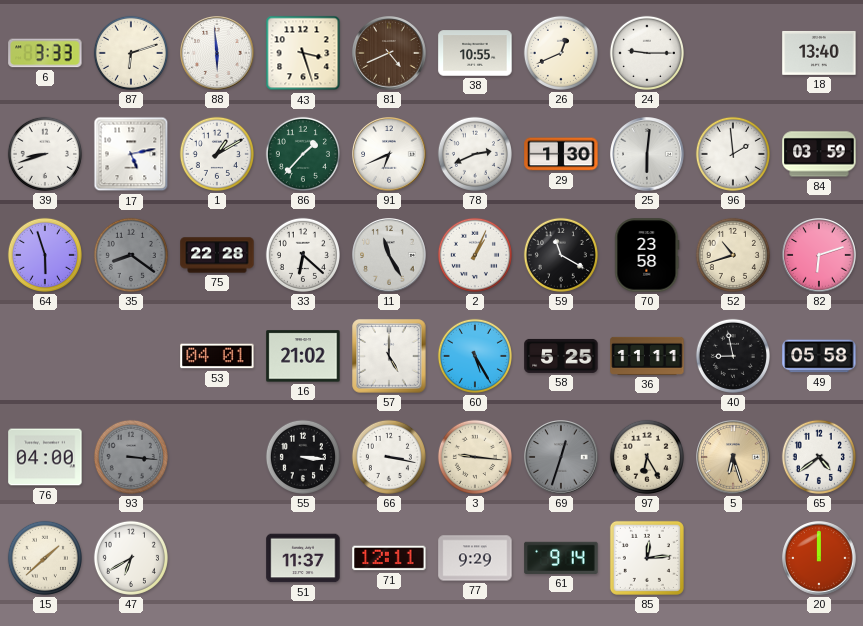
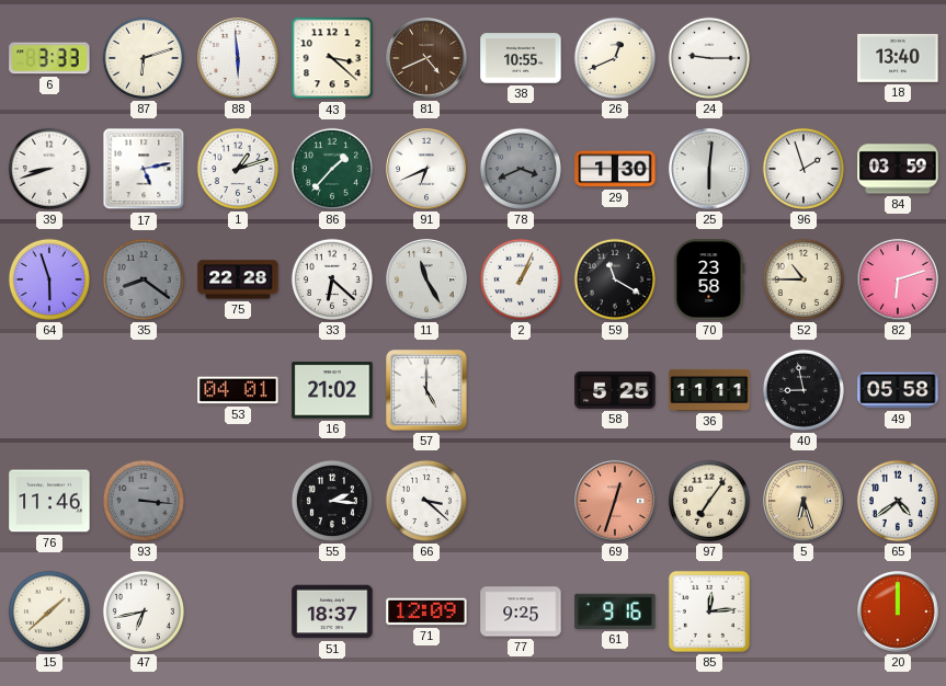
43: 3:27 -> 3:22
1: 1:10 -> 1:12
78: 2:41 -> 3:41
78 dial: white -> grey
96: 1:59 -> 1:57
52: 10:42 -> 10:45
60: 5:25 -> none
76: 04:00 -> 11:46
55: 3:16 -> 2:16
66: 3:17 -> 3:22
3: 9:16 -> none
69 dial: grey -> salmon
97: 6:25 -> 7:06
47: 6:40 -> 6:43
51: 11:37 -> 18:37
71: 12:11 -> 12:09
77: 9:29 -> 9:25
61: 9:14 -> 9:16
